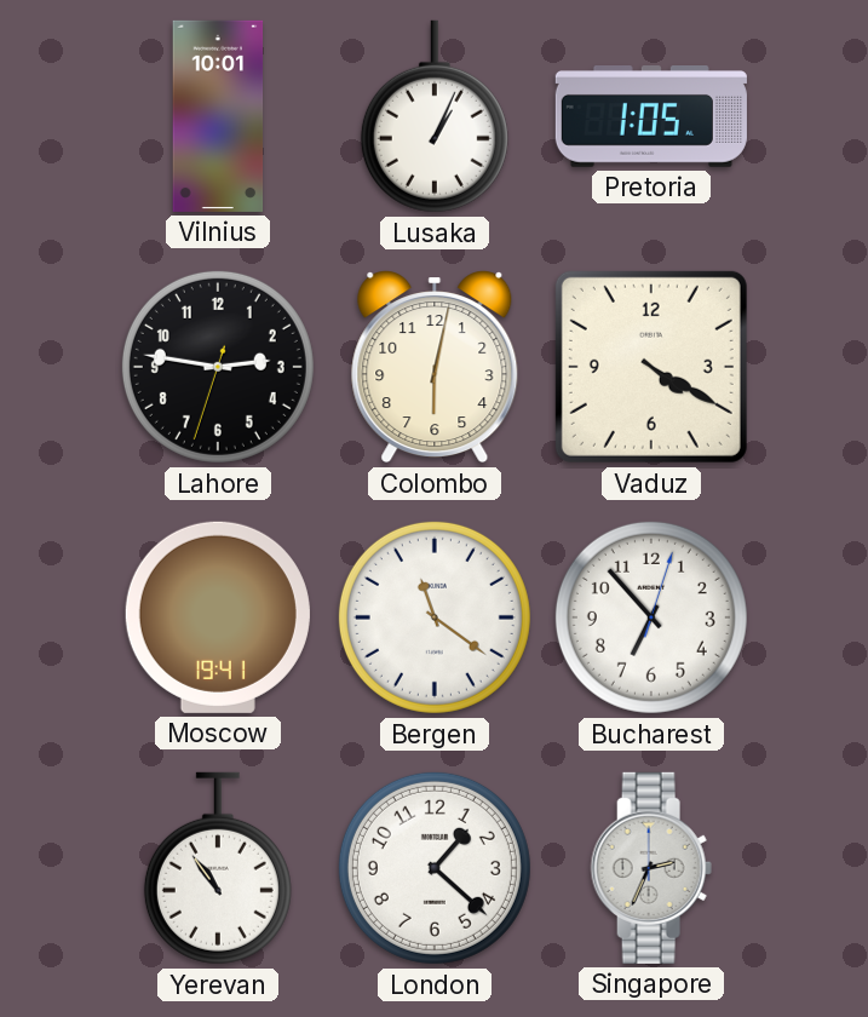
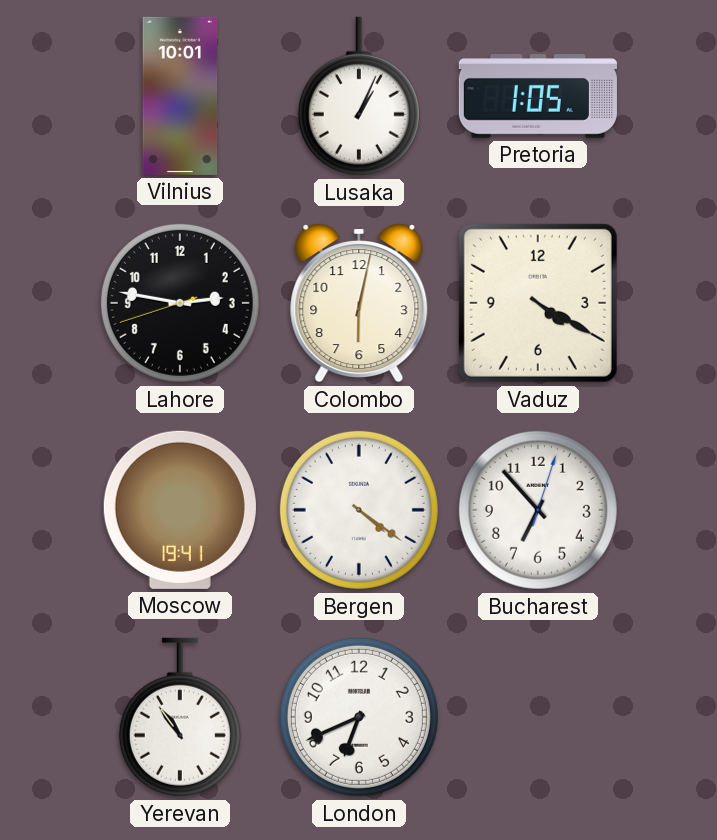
Lahore: 2:46:33 -> 2:46:42
Bergen: 11:21 -> 4:21
London: 1:22 -> 6:41
Singapore: 2:34 -> none
